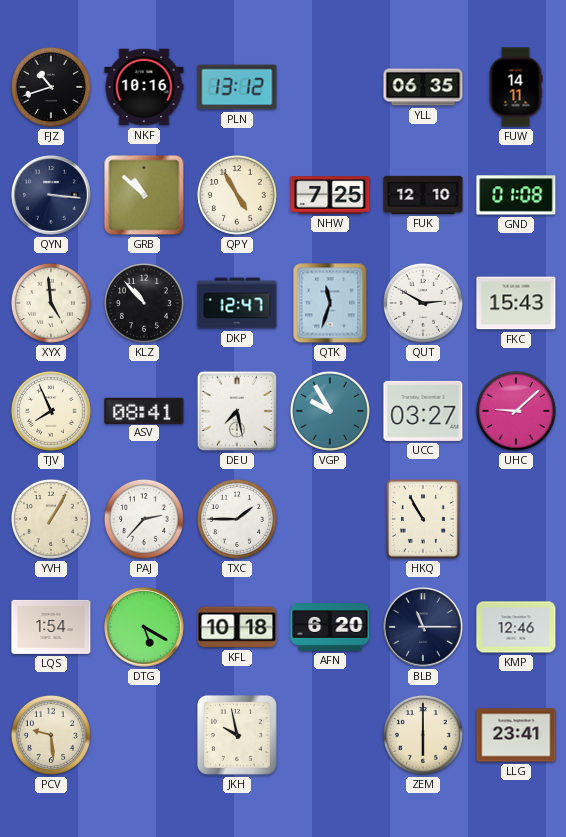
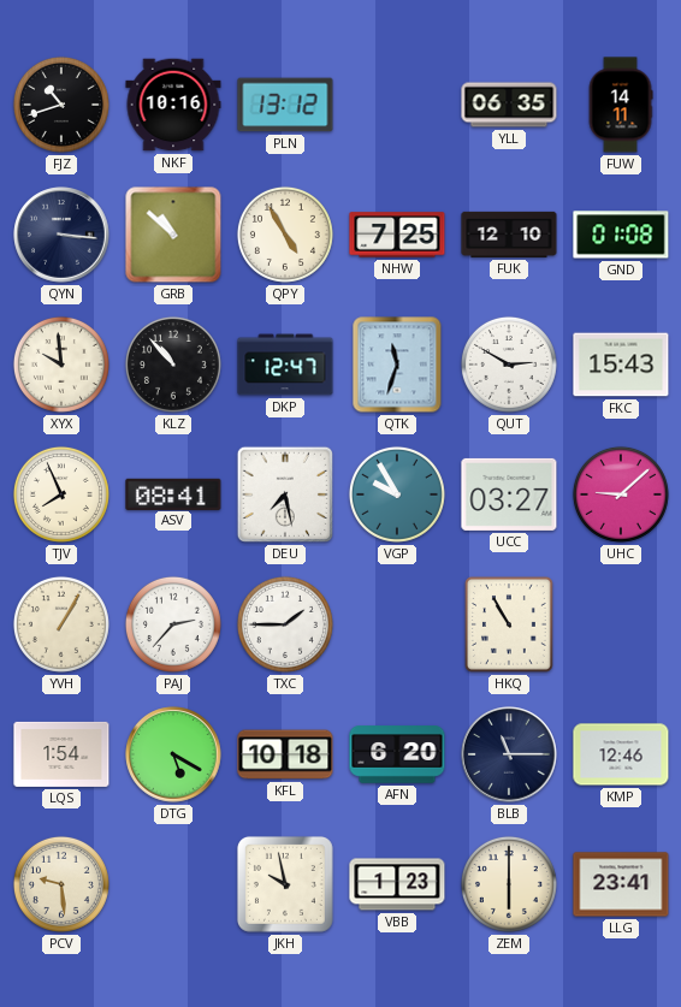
XYX: 4:59 -> 9:59
VBB: none -> 1:23
